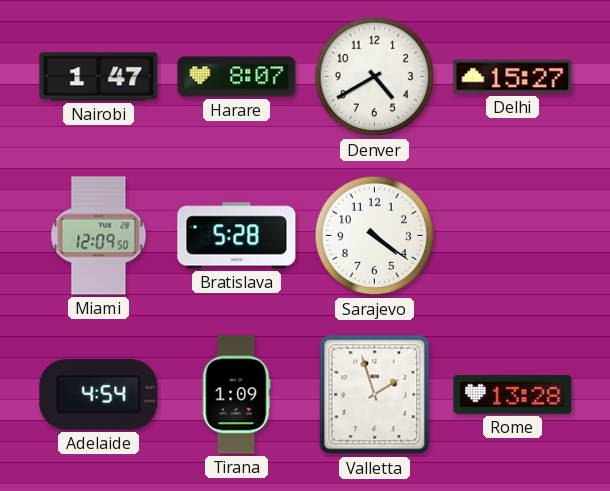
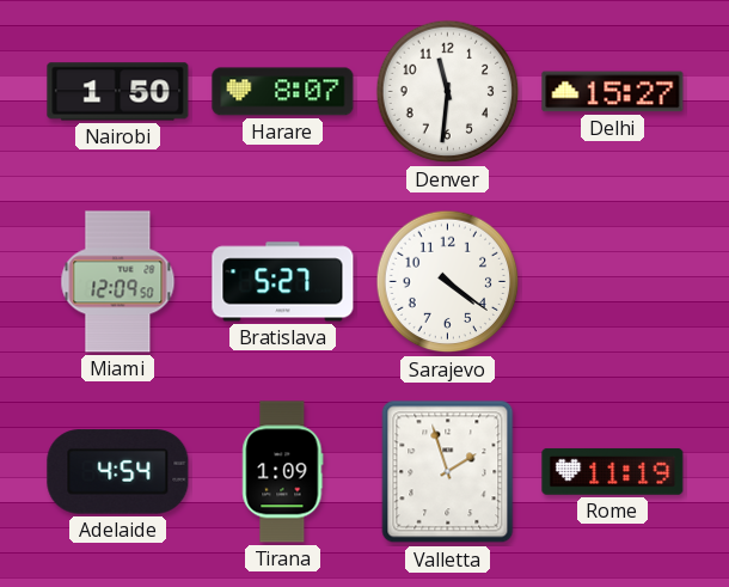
Nairobi: 1:47 -> 1:50
Denver: 4:40 -> 11:31
Bratislava: 5:28 -> 5:27
Rome: 13:28 -> 11:19
